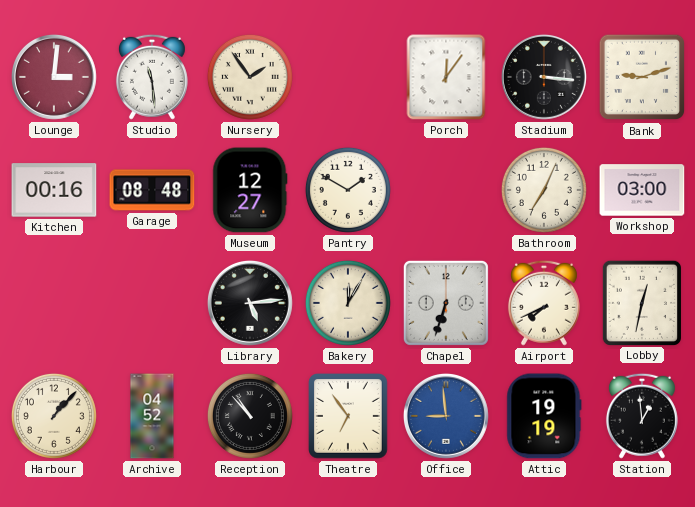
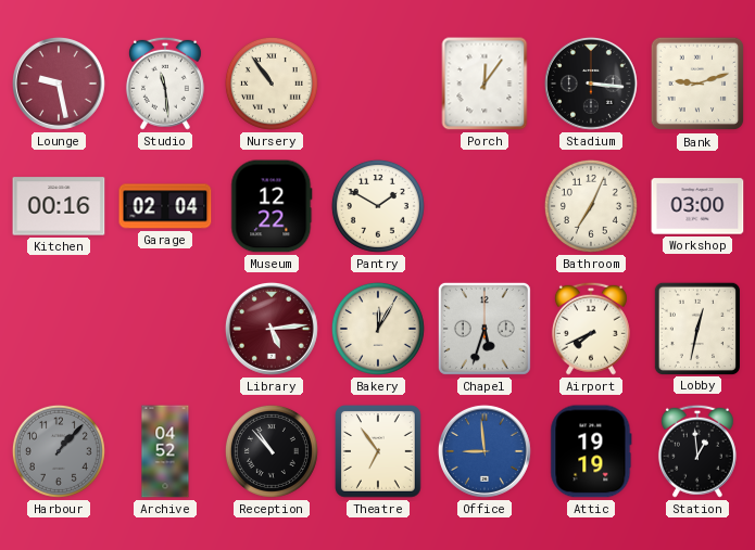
Lounge: 3:01 -> 9:28
Nursery: 1:54 -> 10:54
Garage: 08:48 -> 02:04
Museum: 12:27 -> 12:22
Library dial: black -> burgundy
Chapel: 6:33 -> 5:33
Harbour dial: cream -> grey
